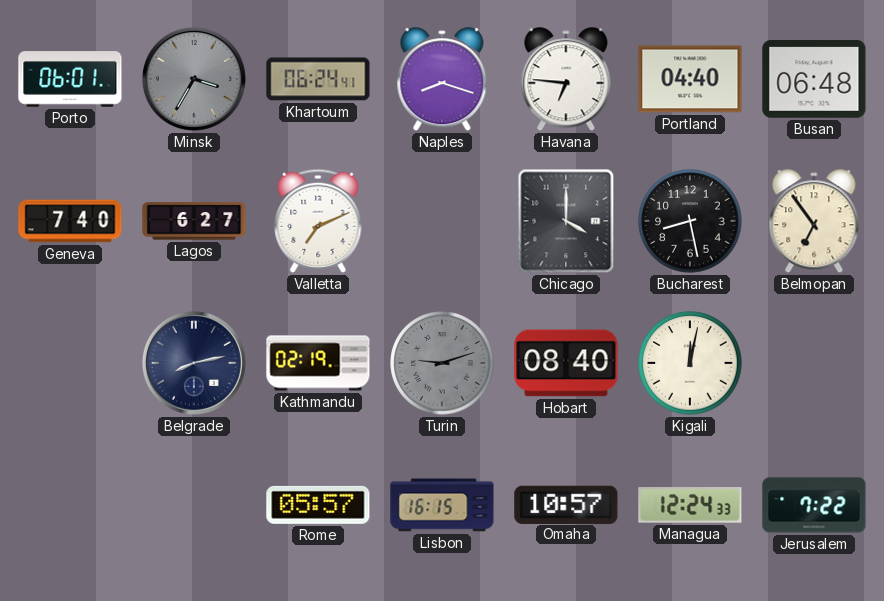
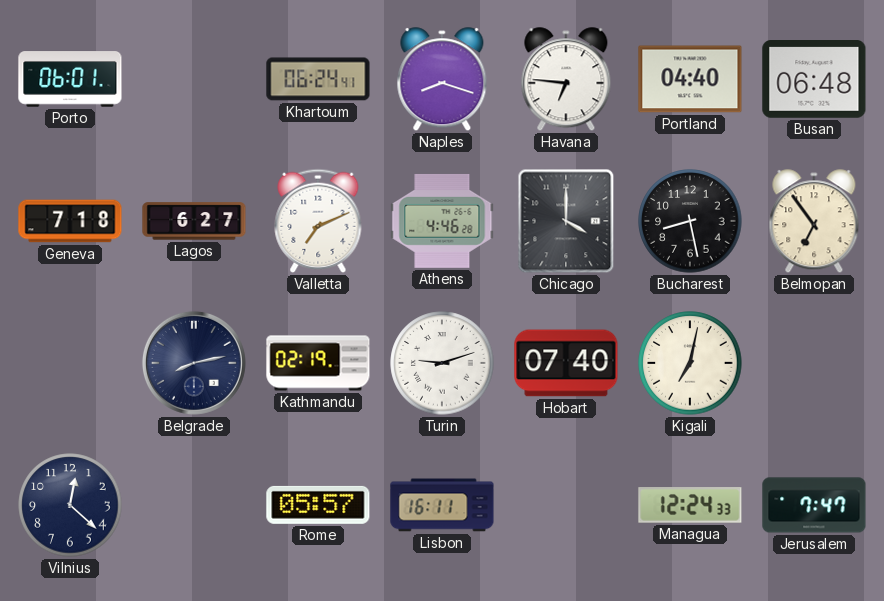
Minsk: 3:35 -> none
Geneva: 7:40 -> 7:18
Athens: none -> 4:46
Turin dial: grey -> white
Hobart: 08:40 -> 07:40
Kigali: 12:02 -> 7:02
Vilnius: none -> 12:22
Lisbon: 16:15 -> 16:11
Omaha: 10:57 -> none
Jerusalem: 7:22 -> 7:47
